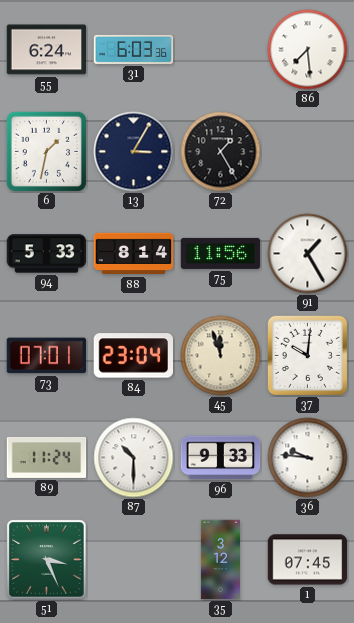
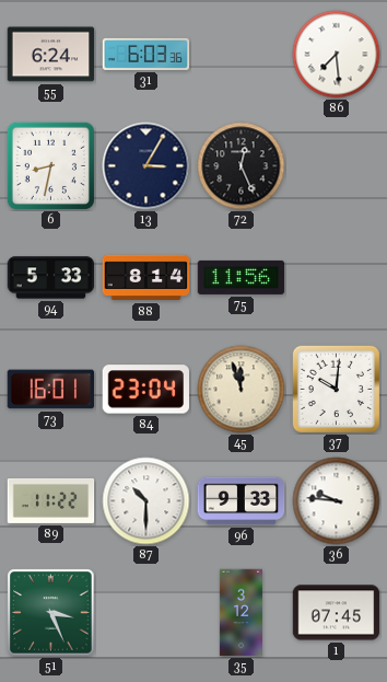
6: 1:32 -> 8:32
72: 1:25 -> 12:26
91: 1:25 -> none
73: 07:01 -> 16:01
89: 11:24 -> 11:22
